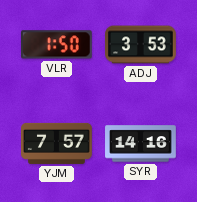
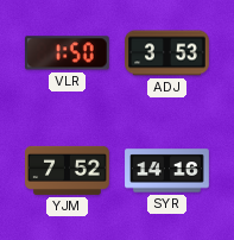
YJM: 7:57 -> 7:52
